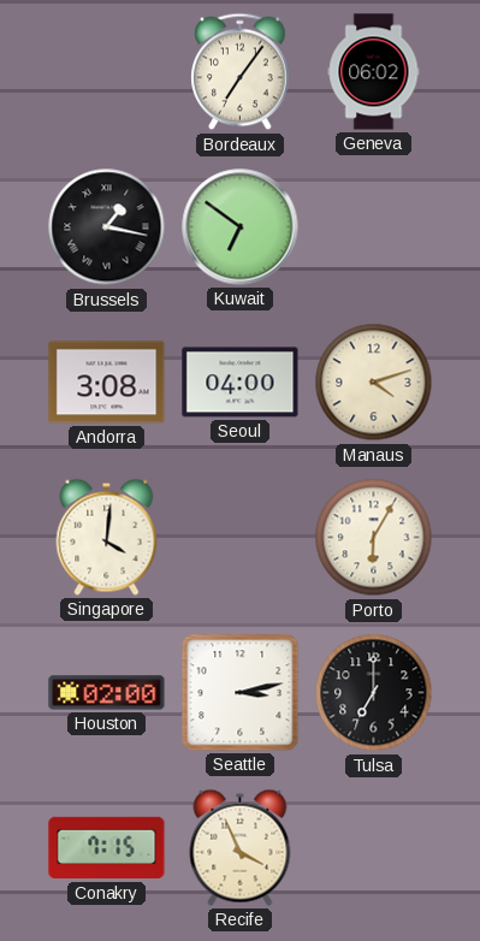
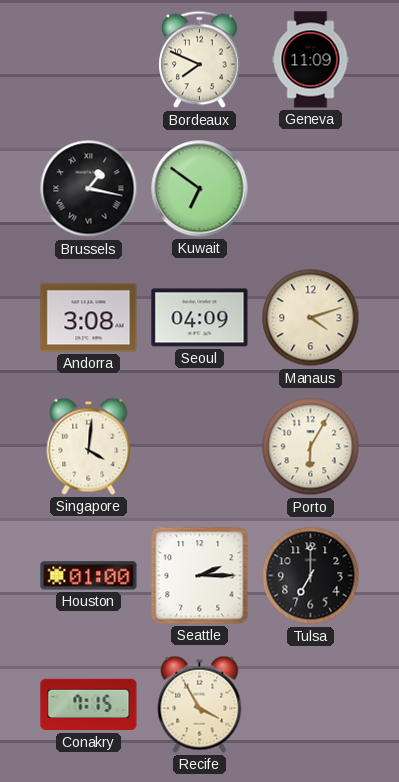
Bordeaux: 7:06 -> 7:49
Geneva: 06:02 -> 11:09
Seoul: 04:00 -> 04:09
Houston: 02:00 -> 01:00
Seattle: 3:13 -> 2:15
Recife: 3:56 -> 3:55
